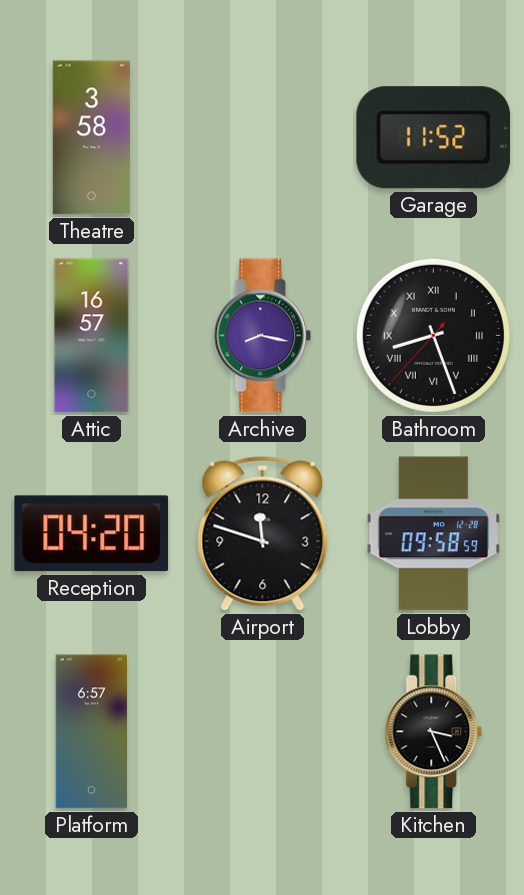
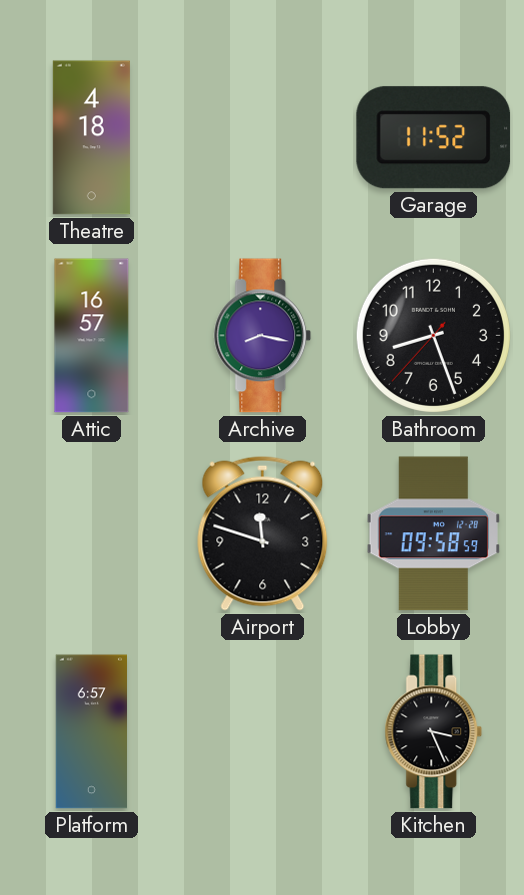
Theatre: 3:58 -> 4:18
Bathroom numerals: Roman -> Arabic
Reception: 04:20 -> none
